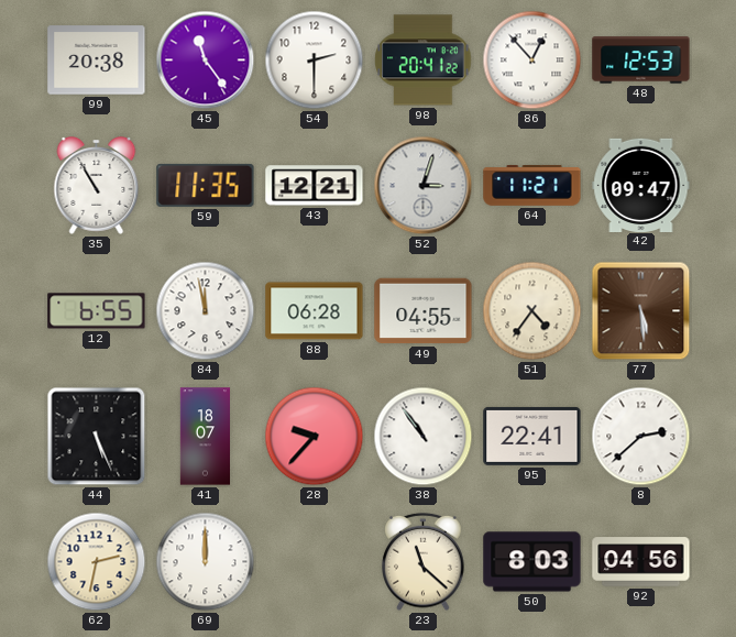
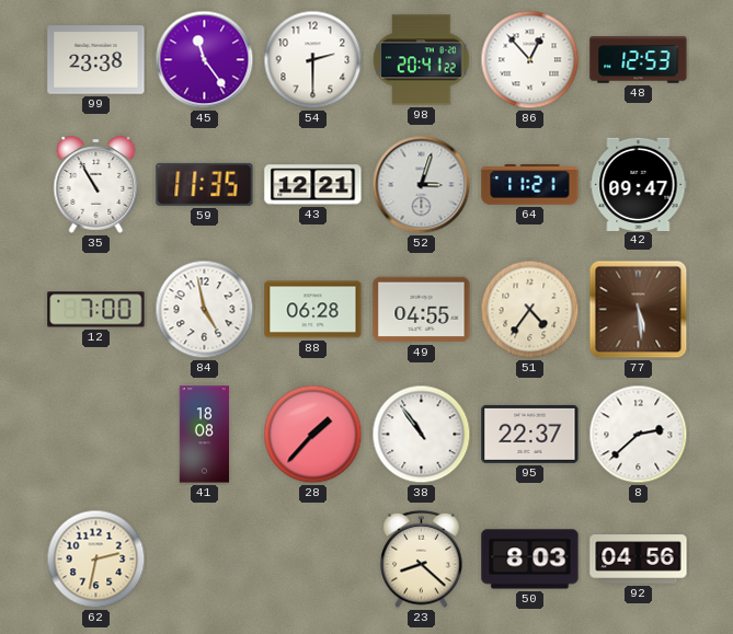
99: 20:38 -> 23:38
12: 6:55 -> 7:00
84: 11:58 -> 4:58
44: 5:26 -> none
41: 18:07 -> 18:08
28: 9:37 -> 1:37
95: 22:41 -> 22:37
69: 12:00 -> none
23: 11:22 -> 8:22
